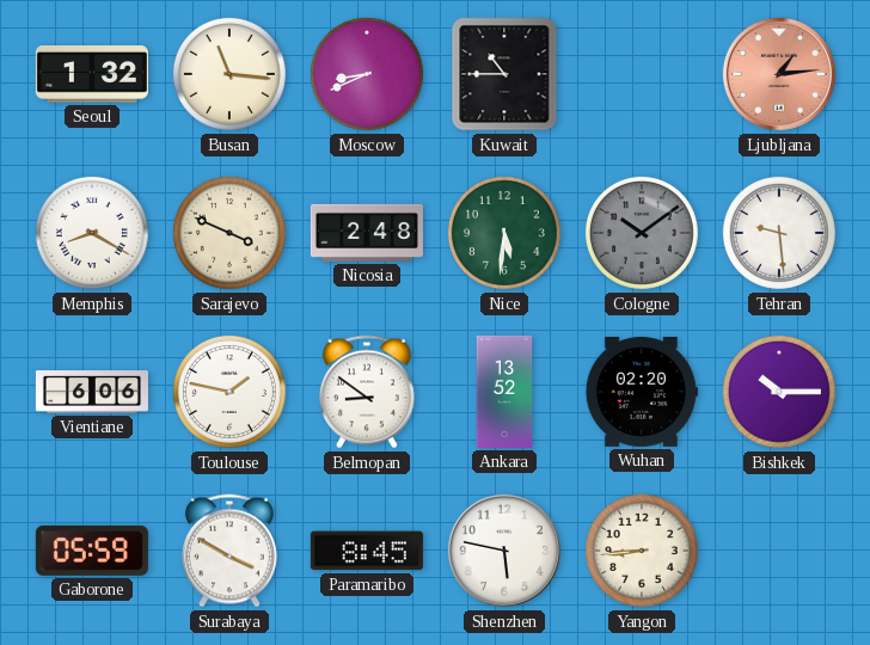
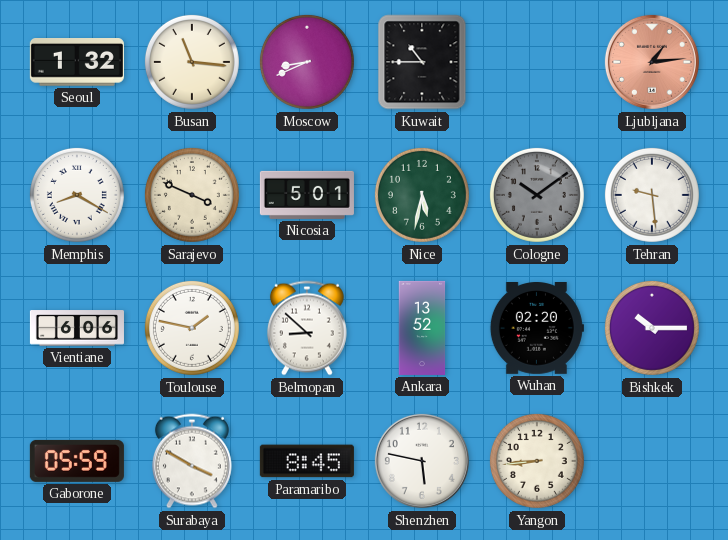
Nicosia: 2:48 -> 5:01
Nice: 5:31 -> 5:32
Belmopan: 8:51 -> 8:52
